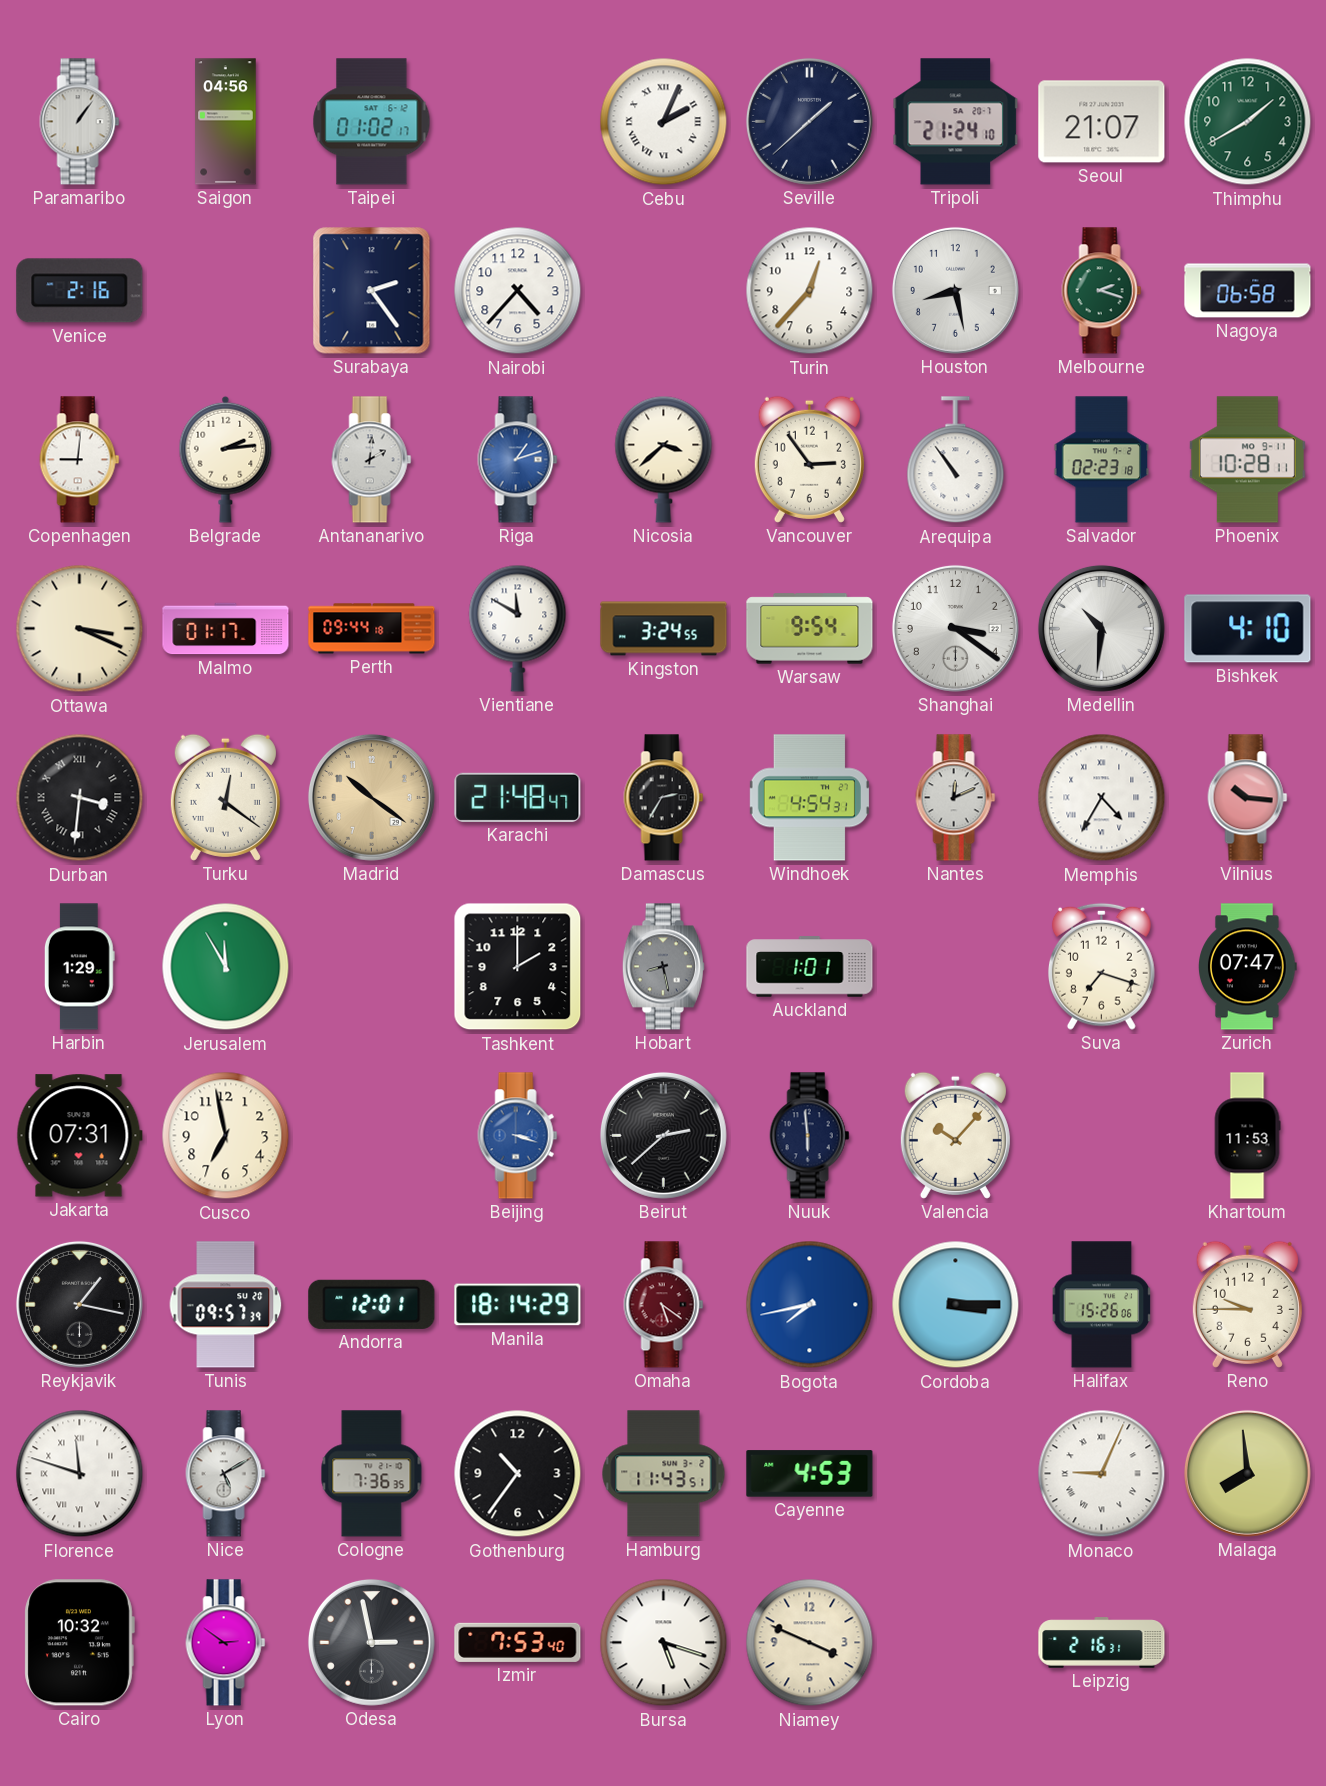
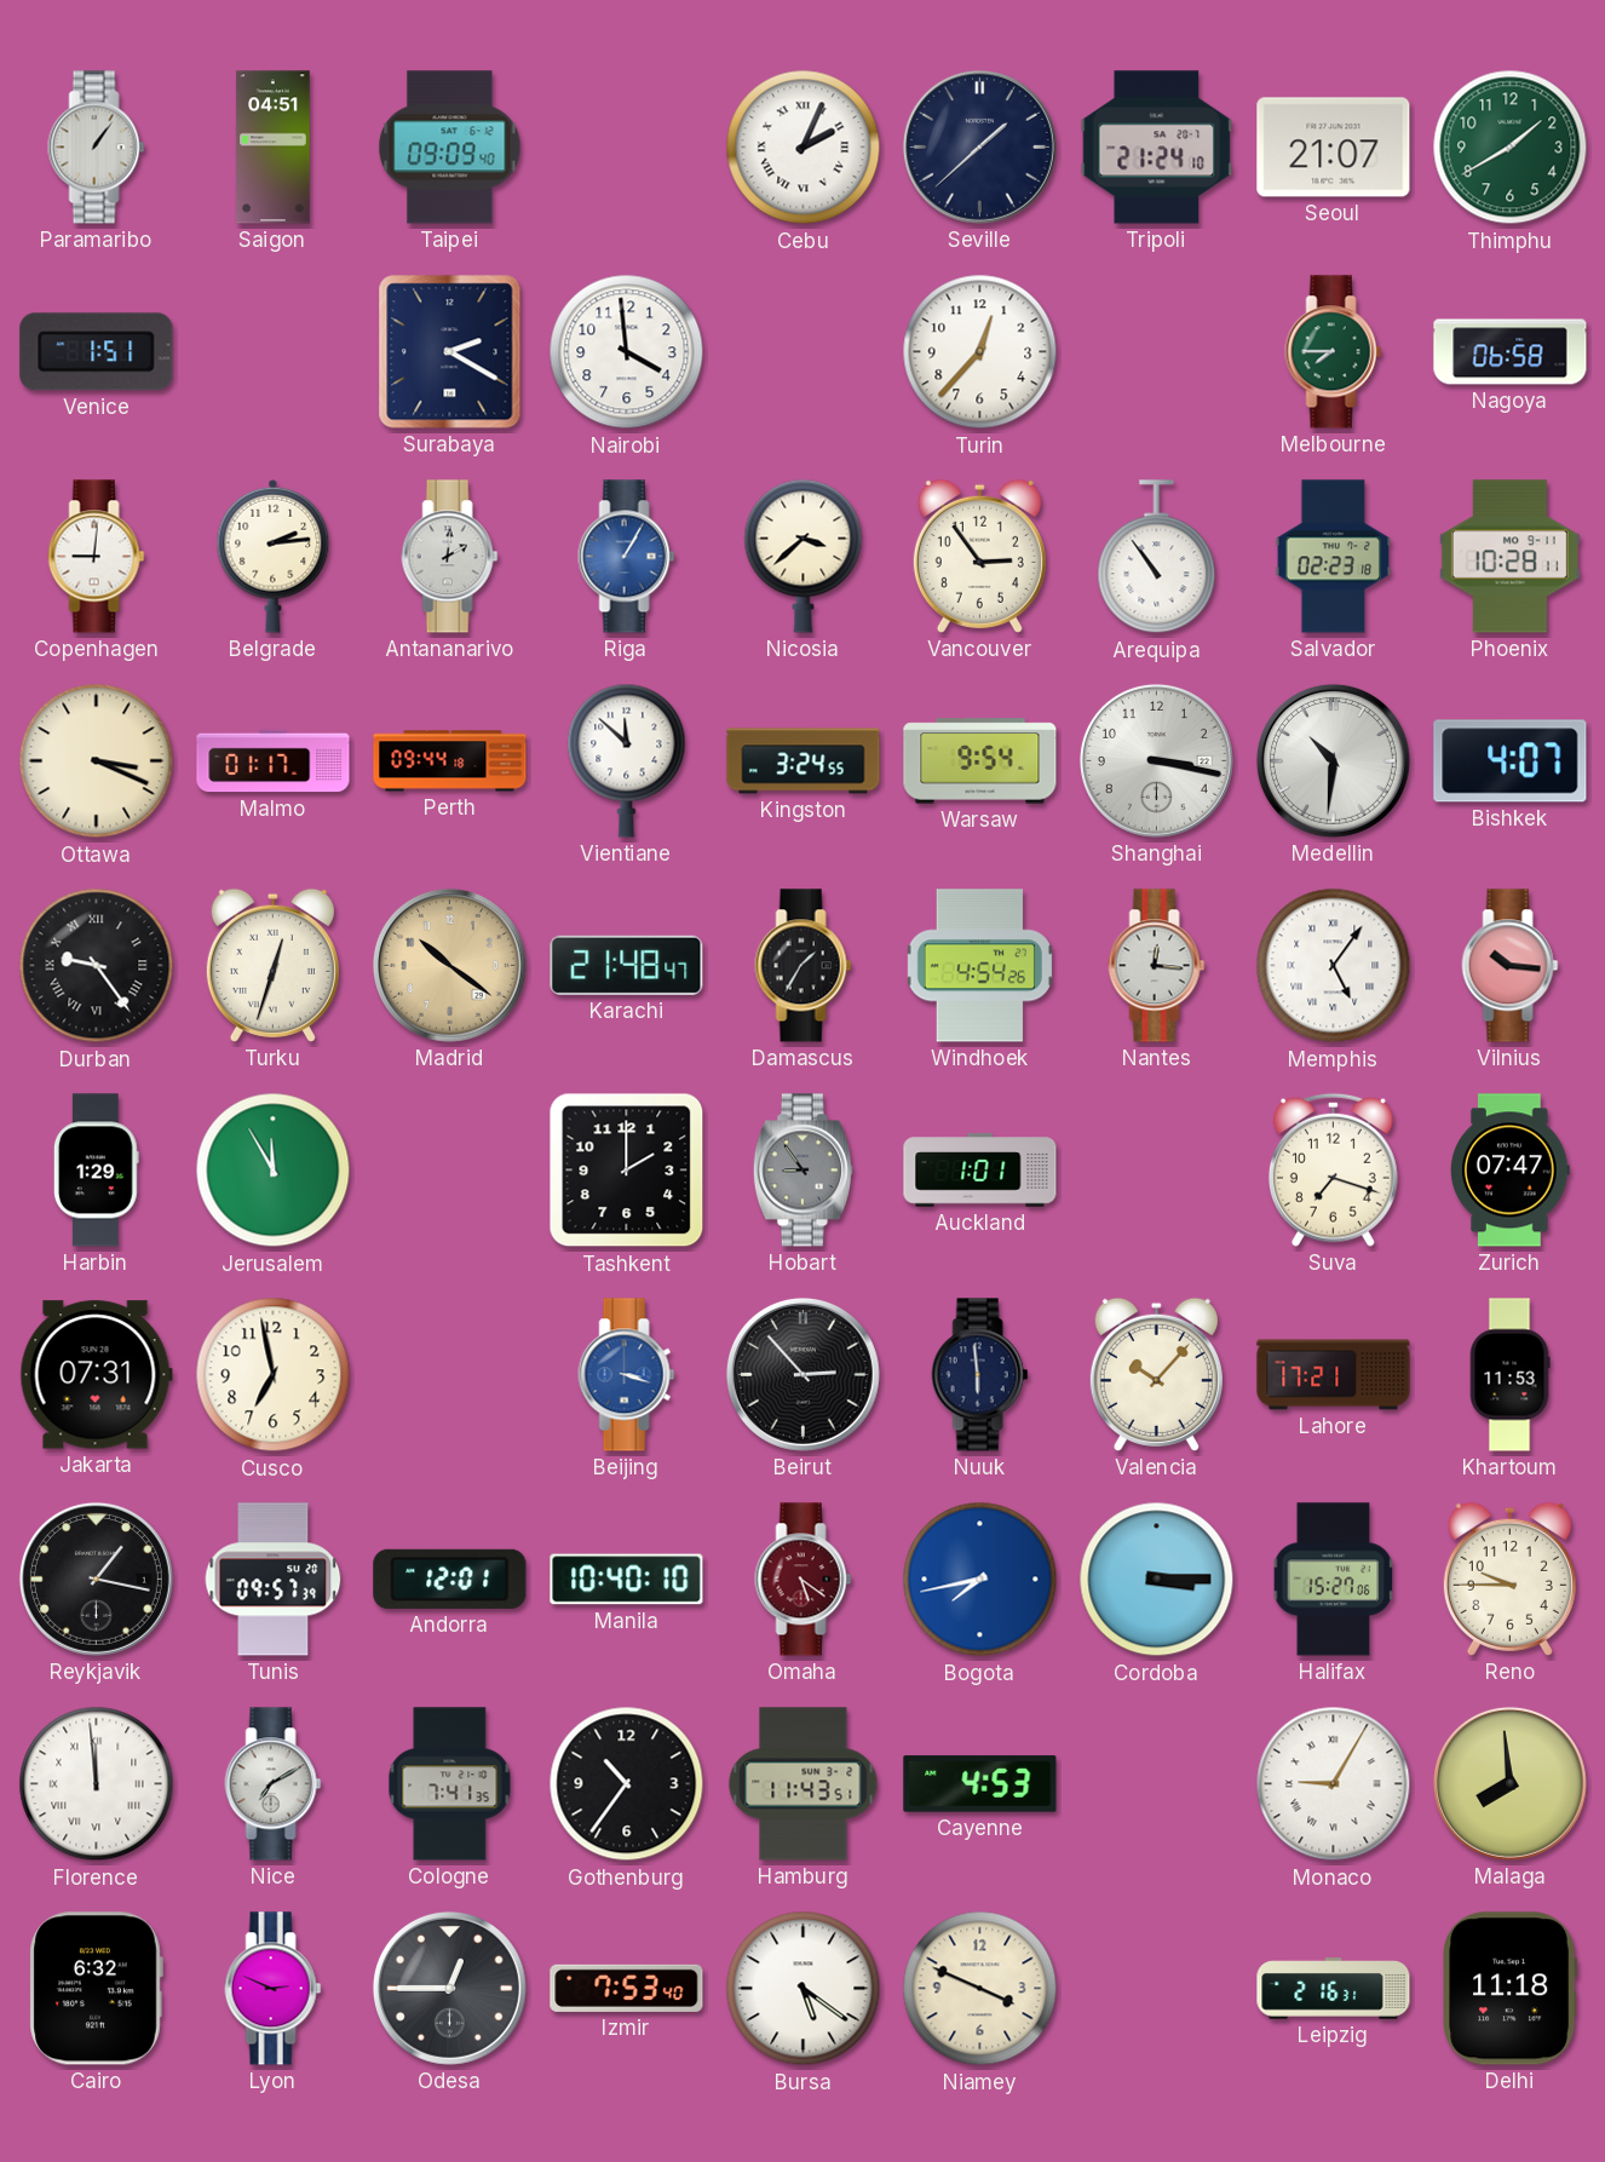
Saigon: 04:56 -> 04:51
Taipei: 01:02 -> 09:09
Venice: 2:16 -> 1:51
Surabaya: 2:24 -> 2:20
Nairobi: 4:37 -> 3:59
Houston: 8:28 -> none
Melbourne: 2:18 -> 7:45
Riga: 1:12 -> 1:05
Vientiane: 11:50 -> 11:52
Shanghai: 3:21 -> 3:17
Bishkek: 4:10 -> 4:07
Durban: 3:31 -> 9:24
Turku: 12:21 -> 12:33
Damascus: 2:35 -> 1:35
Windhoek: 4:54:31 -> 4:54:26
Nantes: 12:11 -> 12:16
Memphis: 4:35 -> 5:06
Hobart: 8:28 -> 8:54
Beirut: 2:38 -> 2:53
Lahore: none -> 17:21
Manila: 18:14 -> 10:40
Halifax: 15:26 -> 15:27
Florence: 11:48 -> 11:59
Nice: 5:10 -> 7:10
Cologne: 7:36 -> 7:41
Monaco: 9:04 -> 9:05
Cairo: 10:32 -> 6:32
Lyon: 2:51 -> 2:49
Odesa: 2:58 -> 12:45
Bursa: 5:18 -> 5:21
Delhi: none -> 11:18
